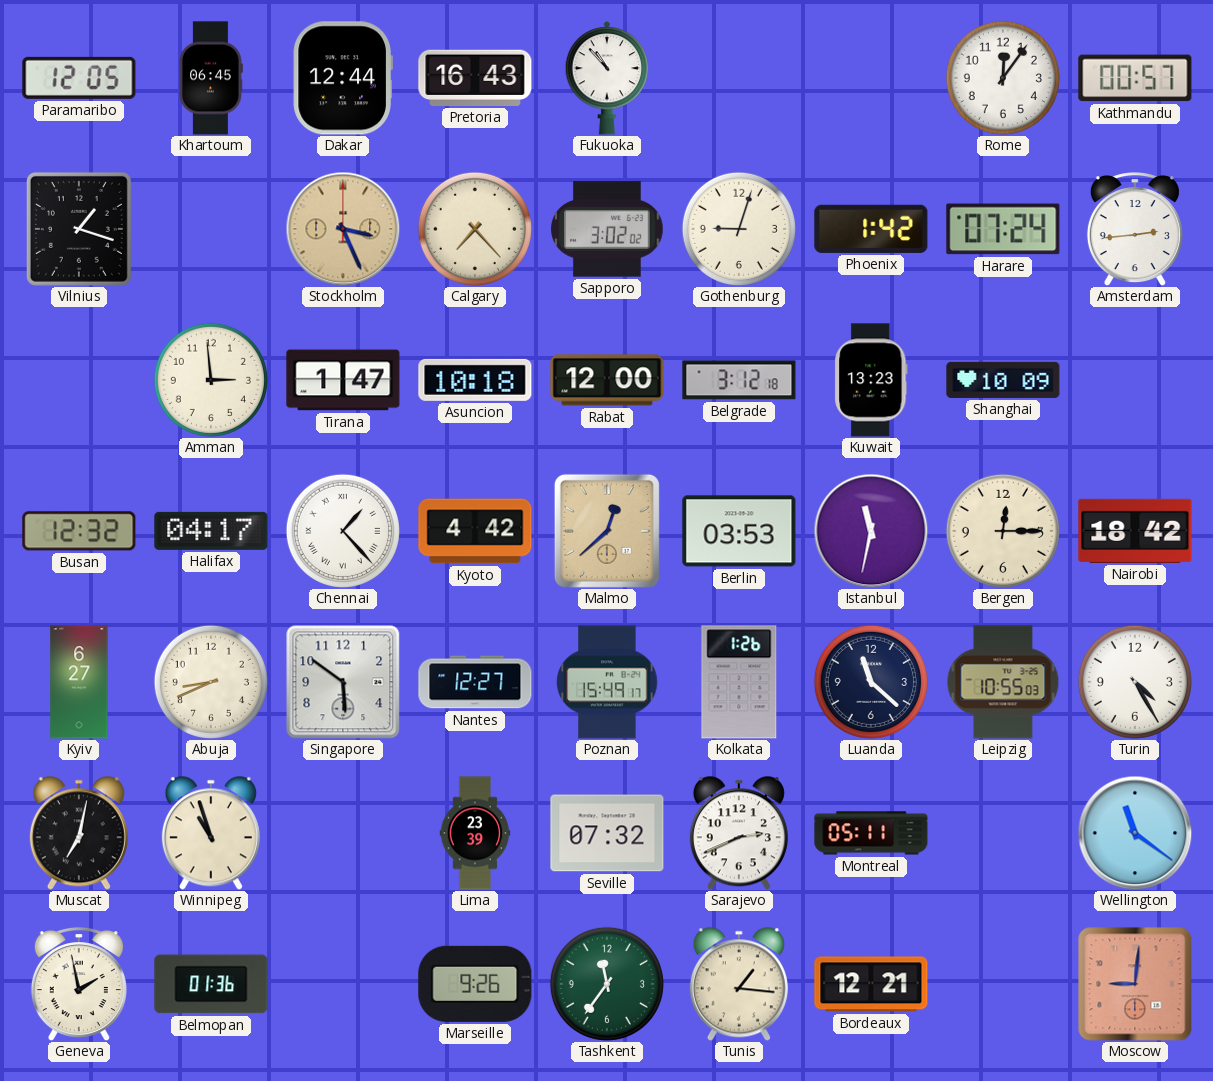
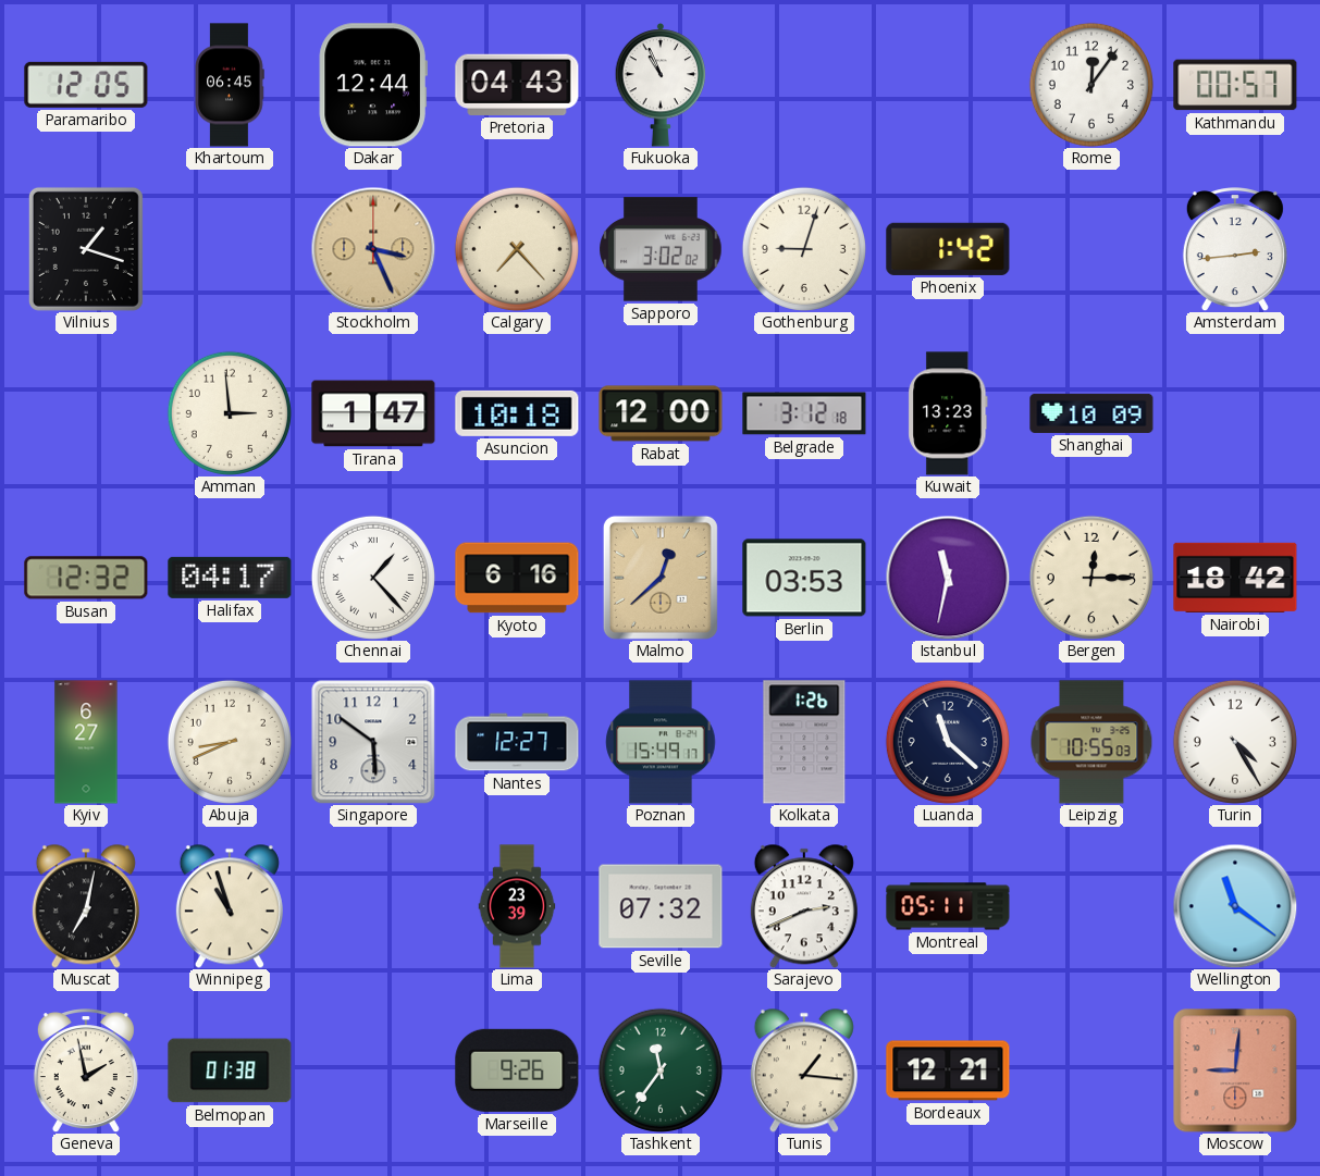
Pretoria: 16:43 -> 04:43
Fukuoka: 10:53 -> 10:56
Harare: 07:24 -> none
Kyoto: 4:42 -> 6:16
Belmopan: 01:36 -> 01:38
